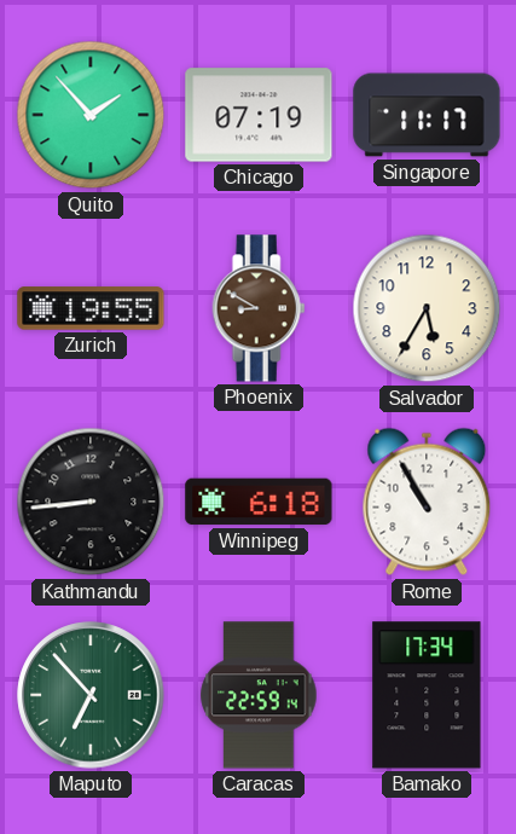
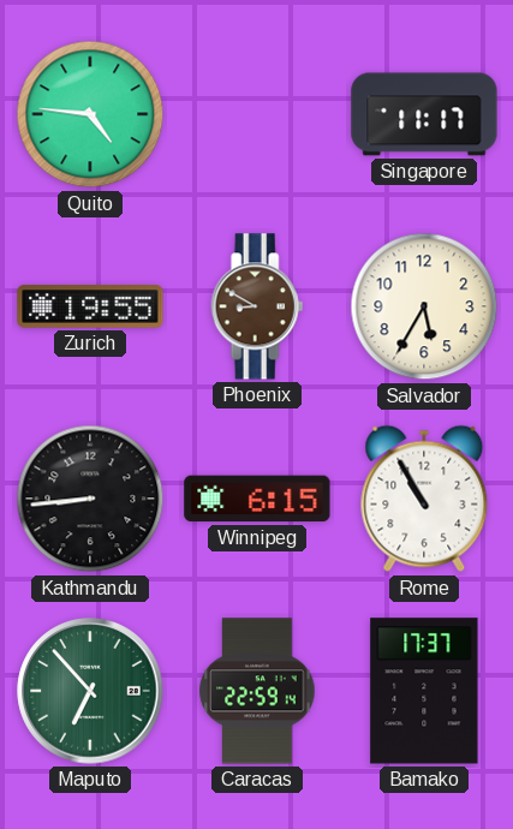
Quito: 1:53 -> 4:46
Chicago: 07:19 -> none
Winnipeg: 6:18 -> 6:15
Bamako: 17:34 -> 17:37
